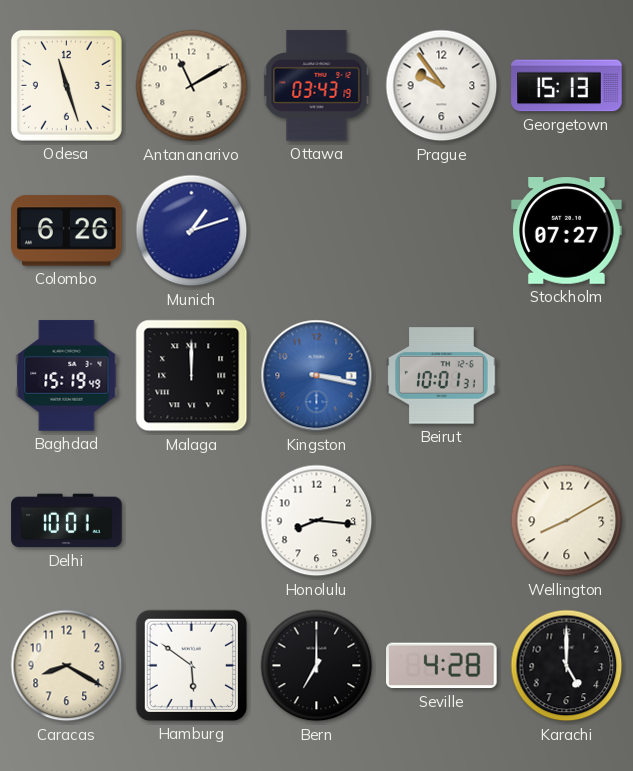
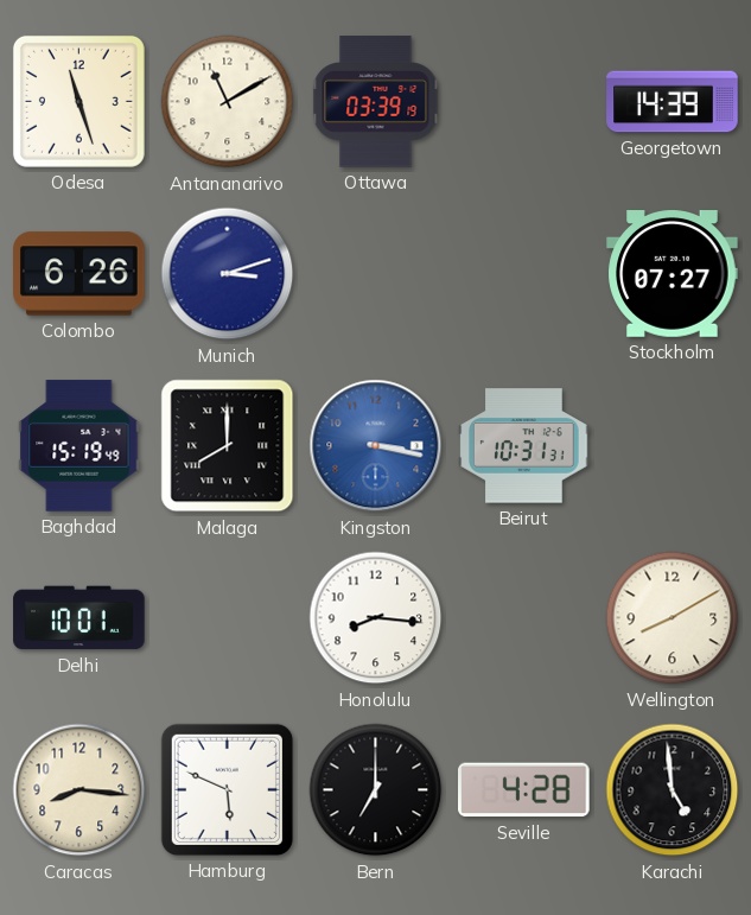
Ottawa: 03:43 -> 03:39
Prague: 9:54 -> none
Georgetown: 15:13 -> 14:39
Munich: 1:12 -> 3:12
Malaga: 12:00 -> 8:00
Beirut: 10:01 -> 10:31
Caracas: 8:20 -> 8:16
Hamburg: 5:51 -> 5:49
Karachi: 5:00 -> 4:59
